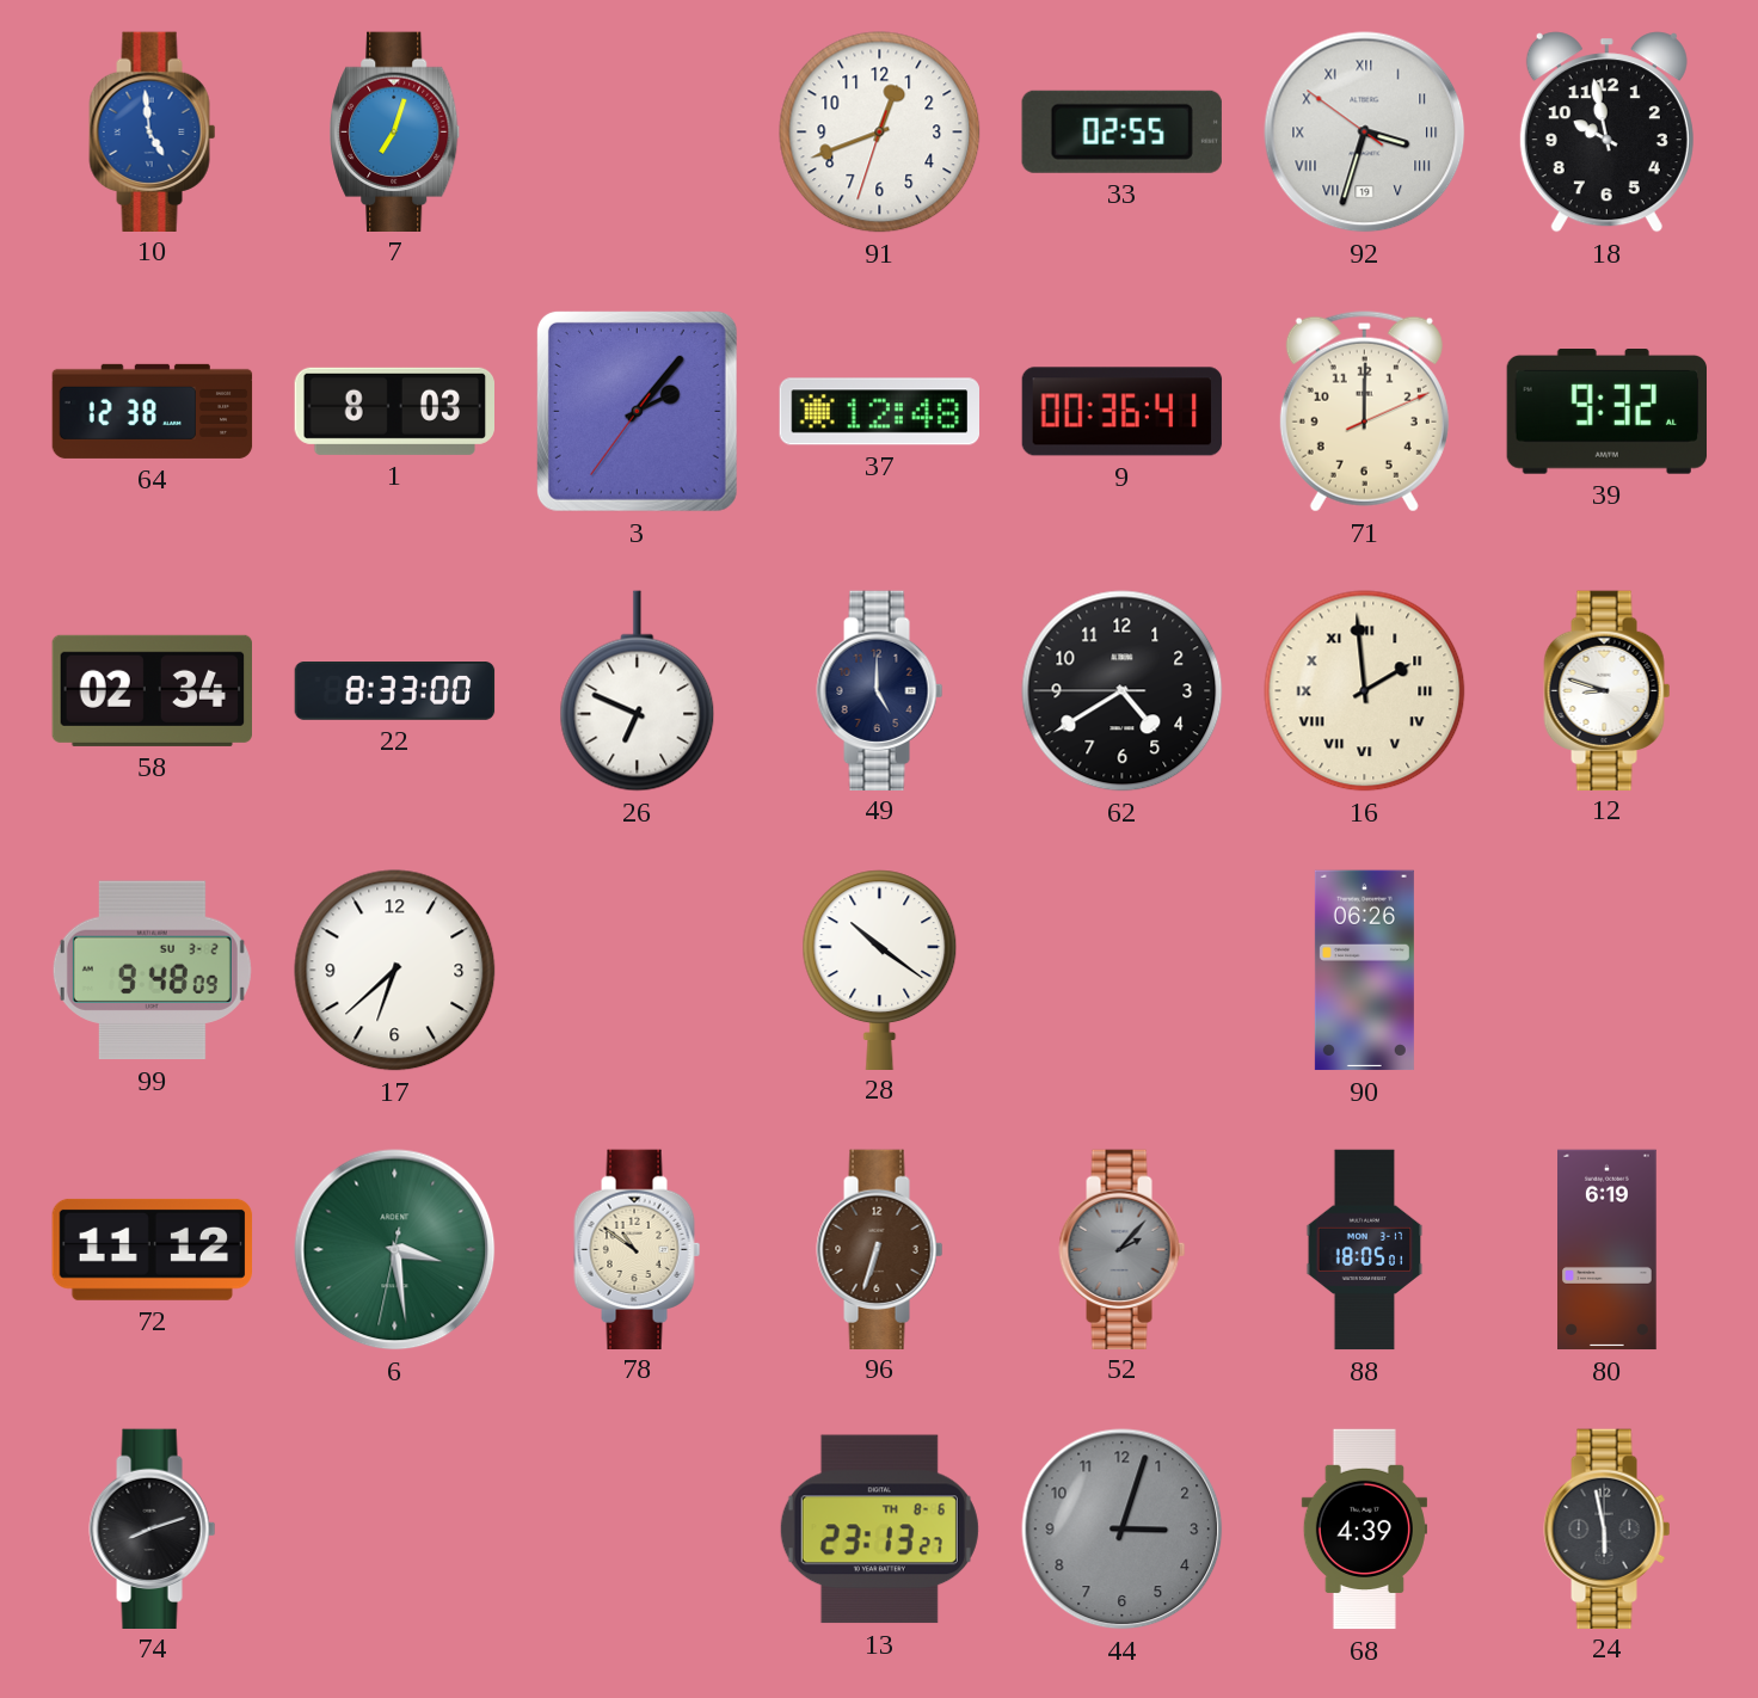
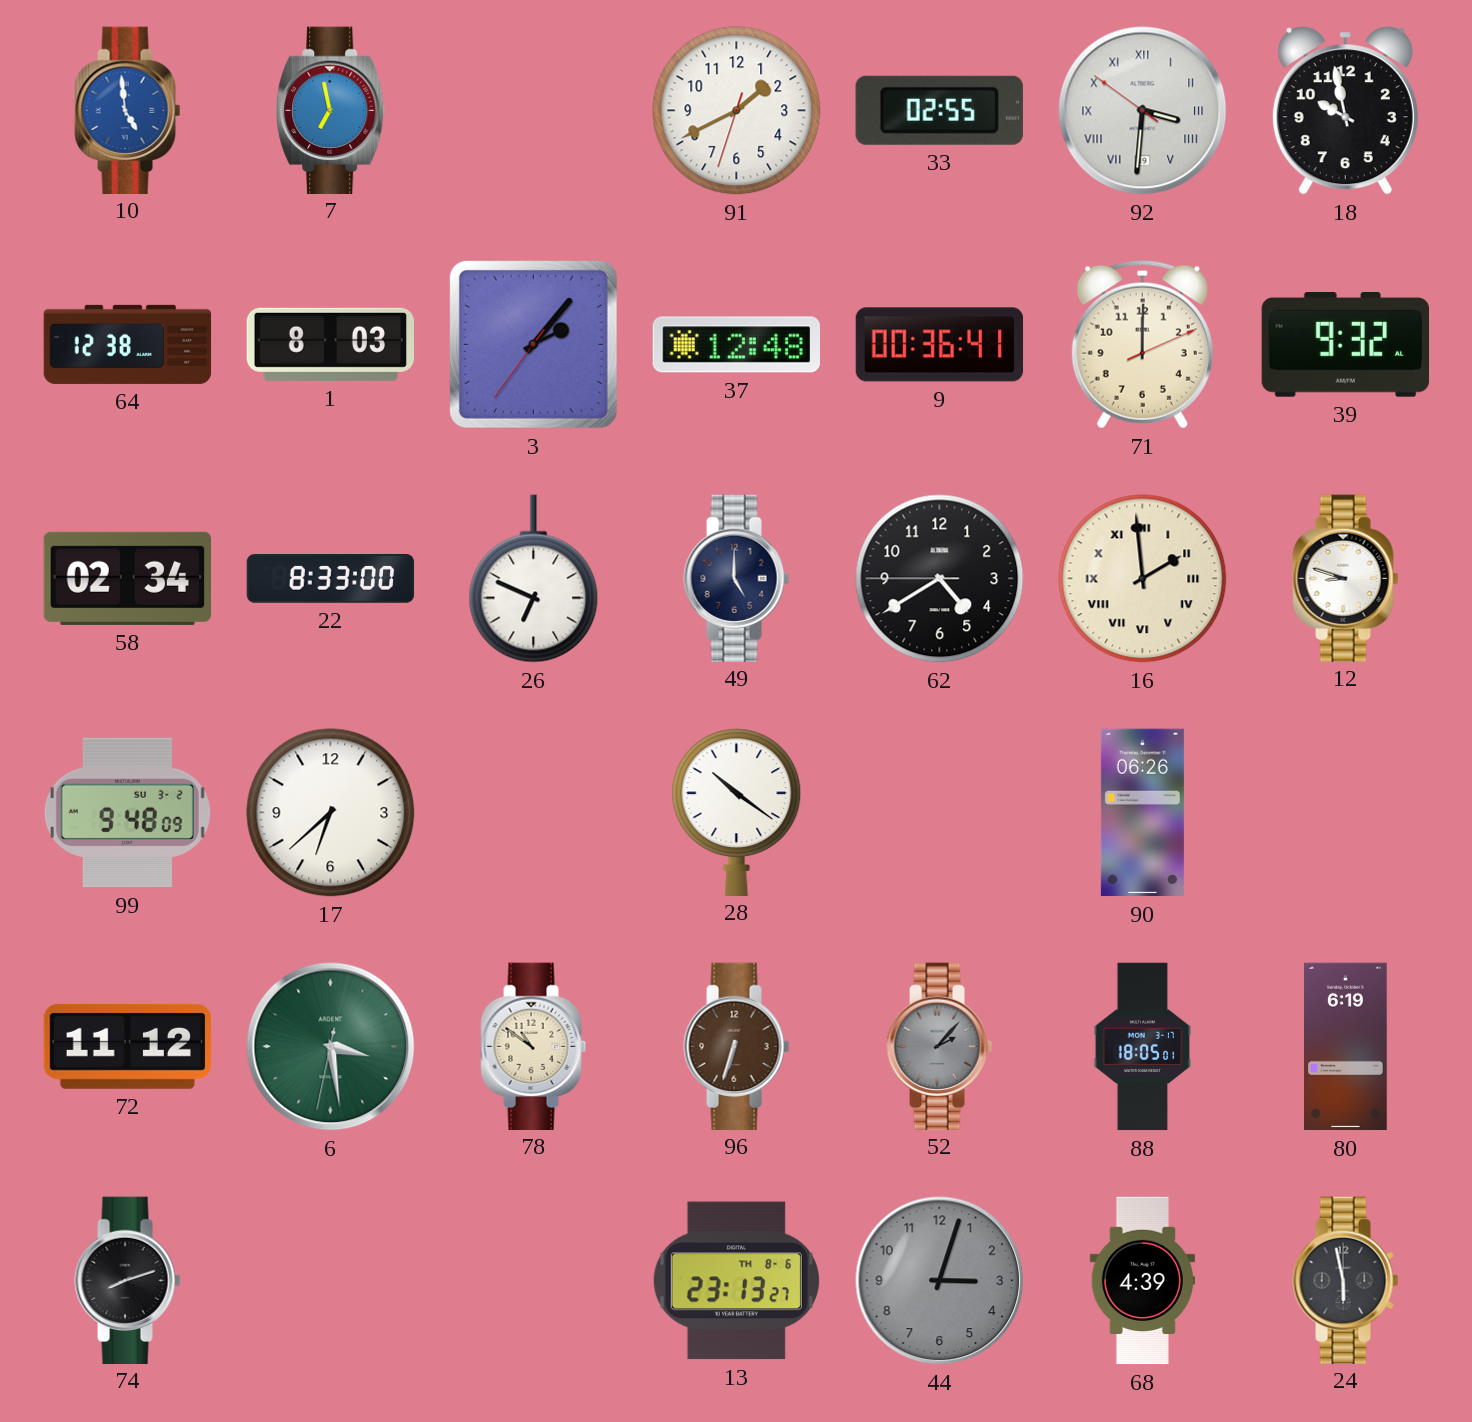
7: 7:03 -> 6:58
91: 12:41 -> 1:40
92: 3:32 -> 3:30
